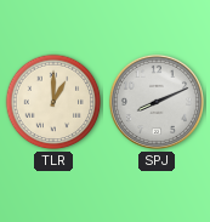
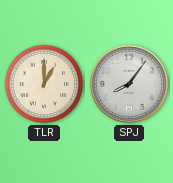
SPJ: 8:11 -> 8:06
